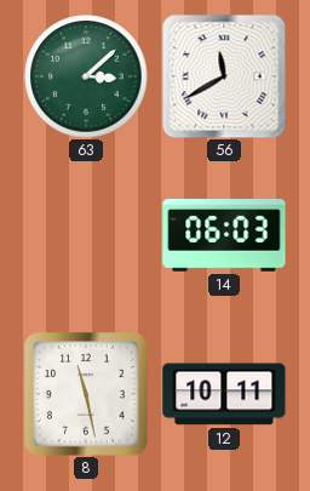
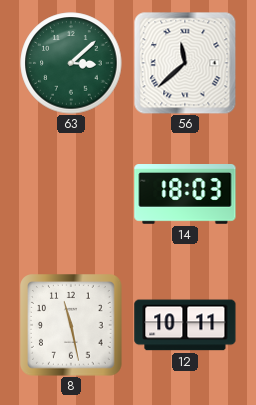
56: 11:40 -> 11:38
14: 06:03 -> 18:03
